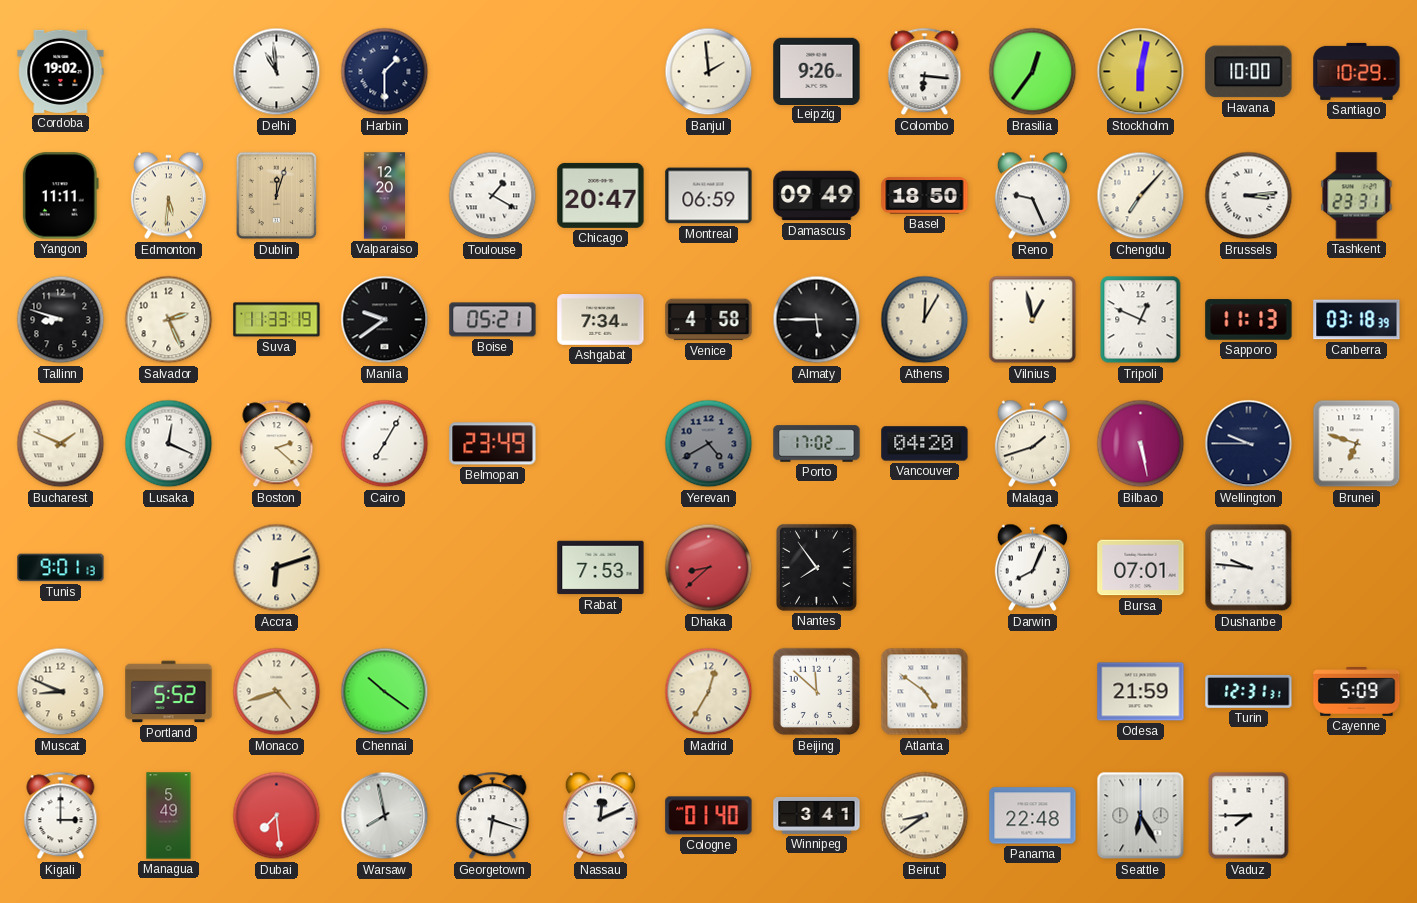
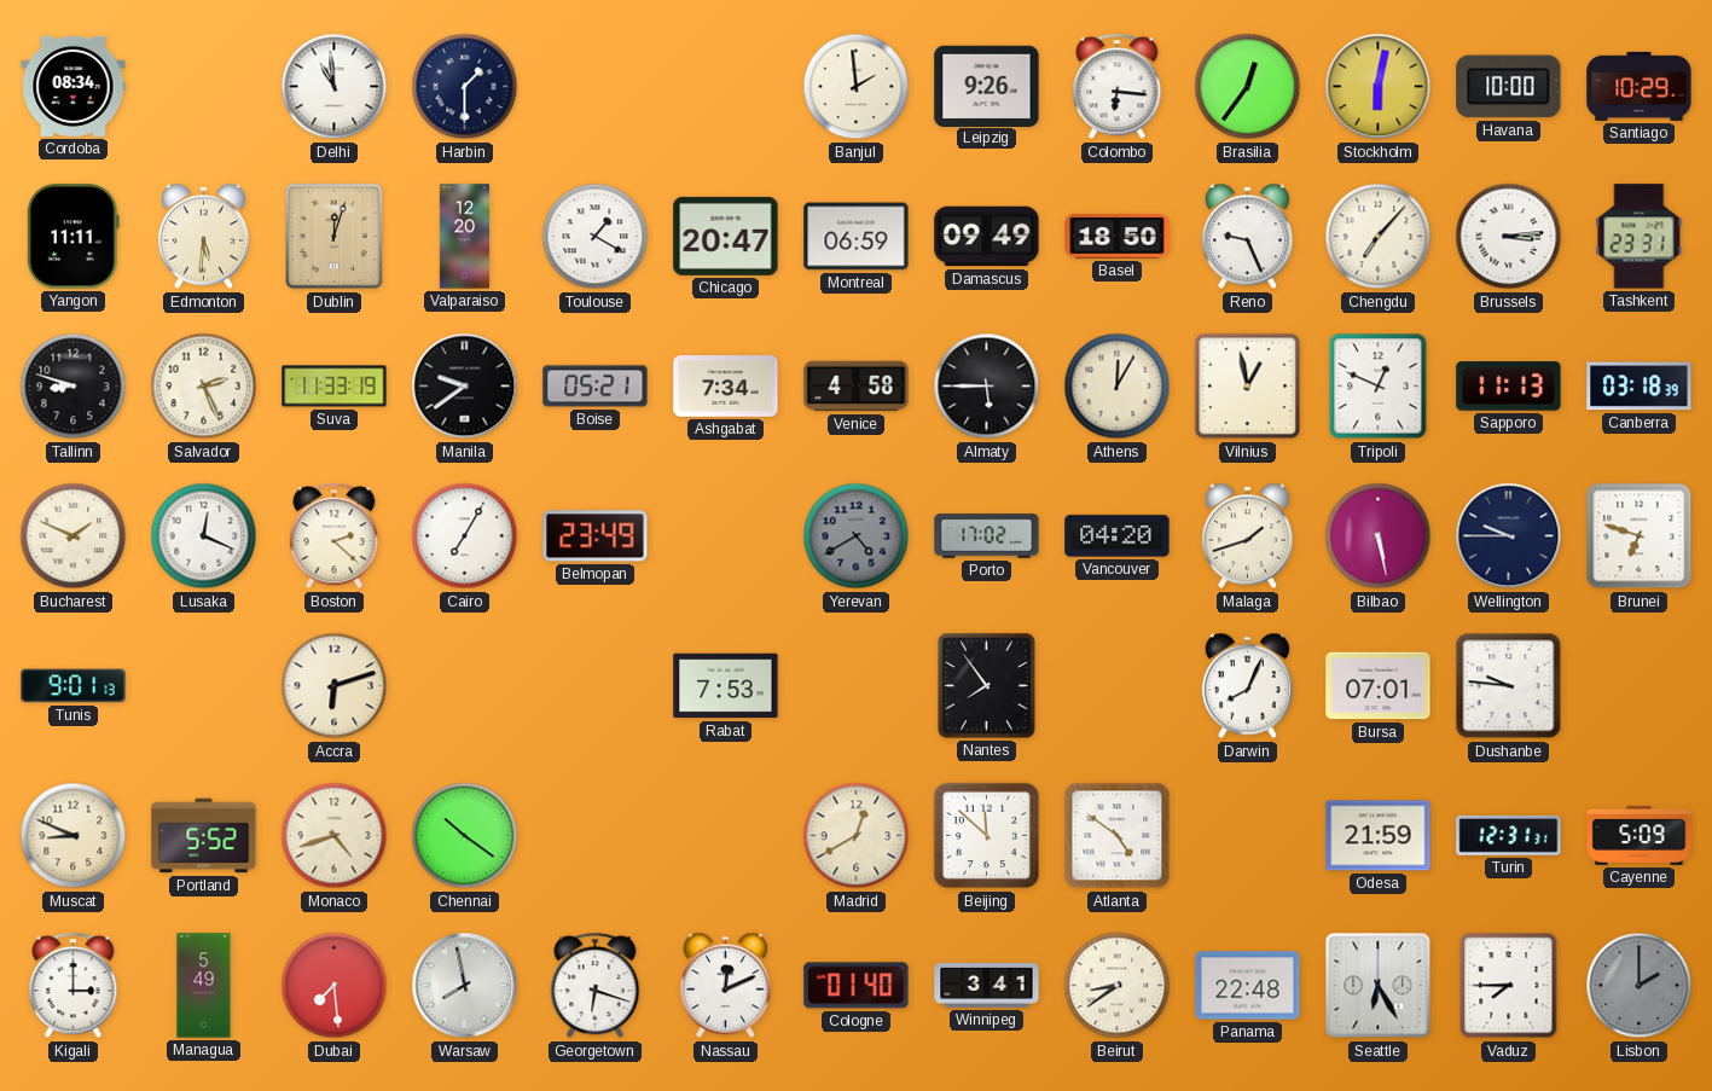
Cordoba: 19:02 -> 08:34
Dhaka: 8:38 -> none
Madrid: 12:35 -> 12:40
Lisbon: none -> 2:00
